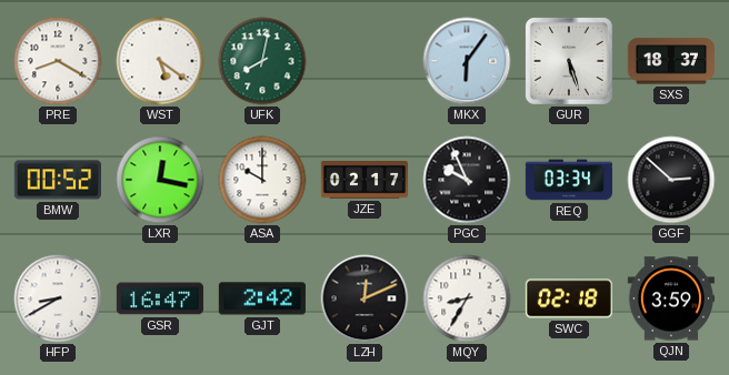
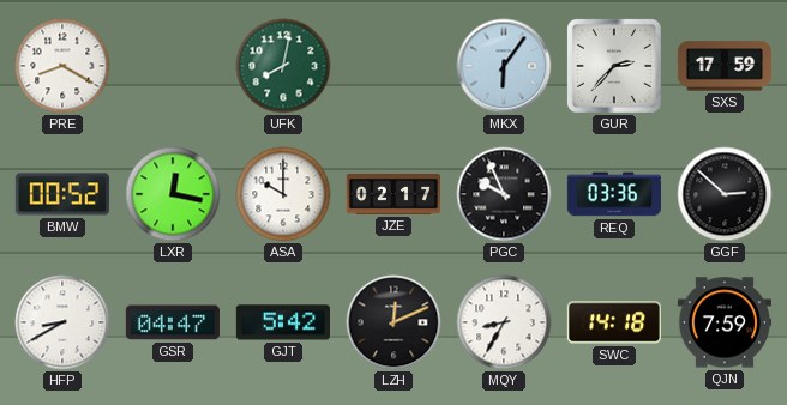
WST: 5:21 -> none
GUR: 5:27 -> 2:37
SXS: 18:37 -> 17:59
REQ: 03:34 -> 03:36
GSR: 16:47 -> 04:47
GJT: 2:42 -> 5:42
SWC: 02:18 -> 14:18
QJN: 3:59 -> 7:59
